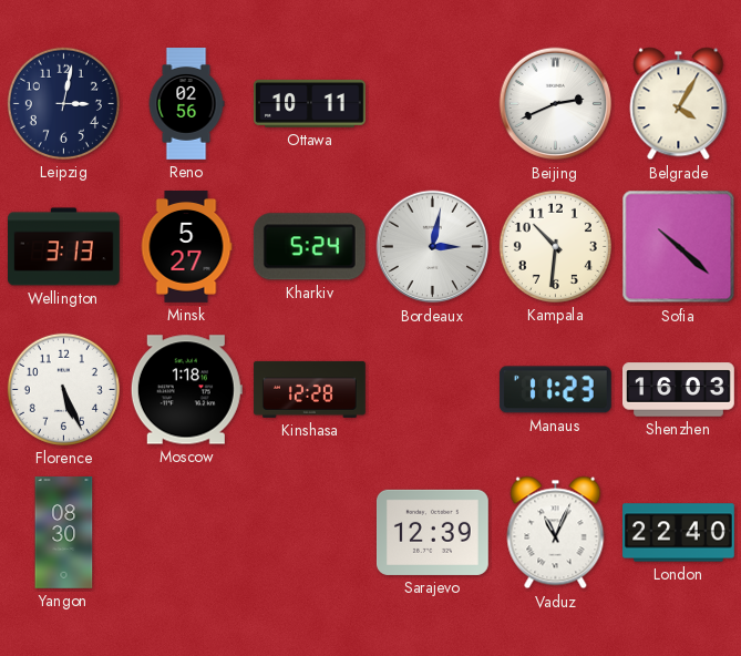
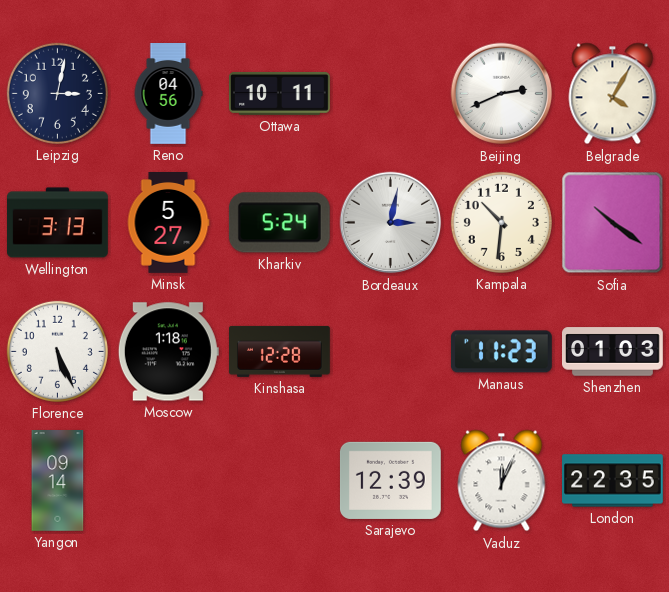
Reno: 02:56 -> 04:56
Sofia: 10:22 -> 10:21
Shenzhen: 16:03 -> 01:03
Yangon: 08:30 -> 09:14
Vaduz: 11:04 -> 12:04
London: 22:40 -> 22:35
